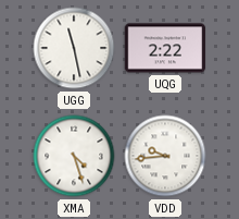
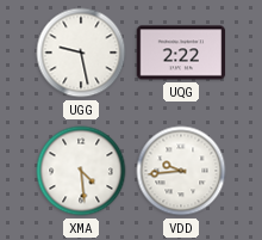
UGG: 11:28 -> 9:28
XMA: 4:27 -> 4:29
